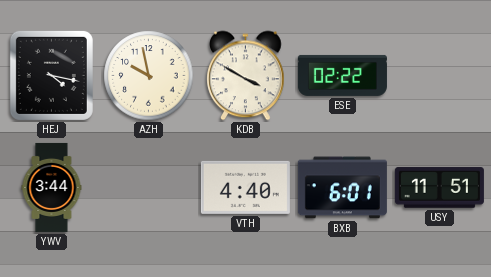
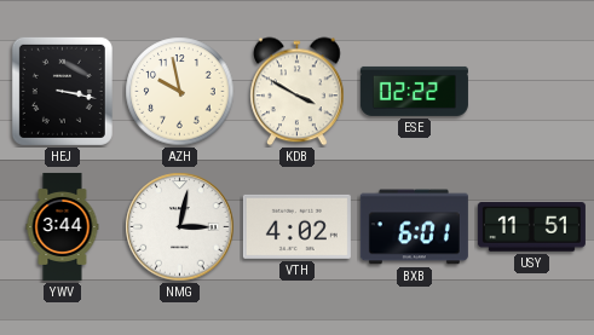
HEJ: 4:17 -> 3:17
NMG: none -> 3:02
VTH: 4:40 -> 4:02
